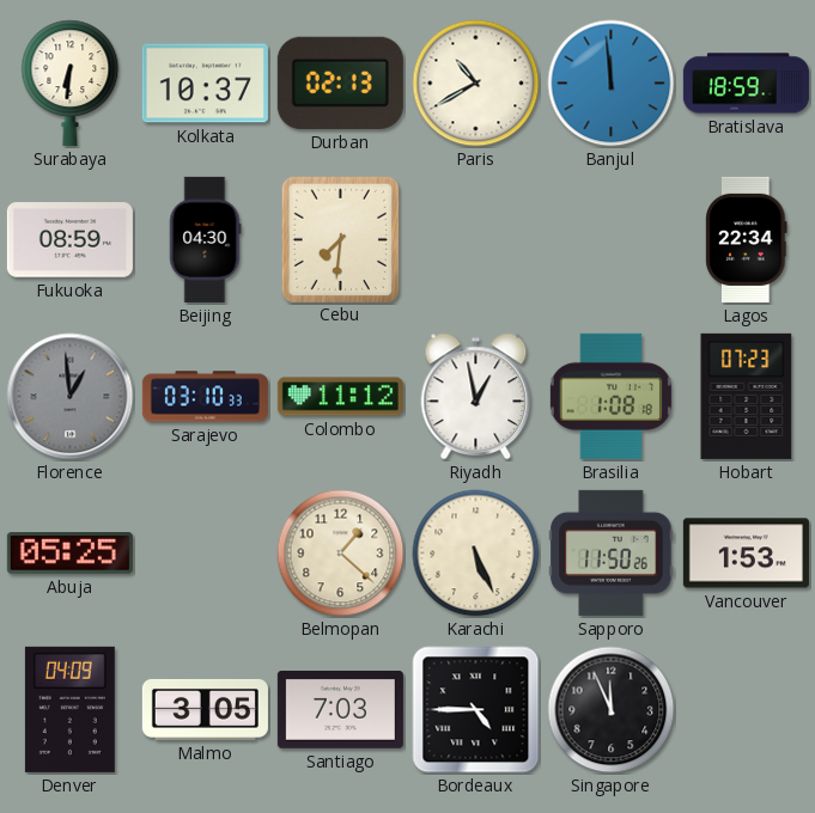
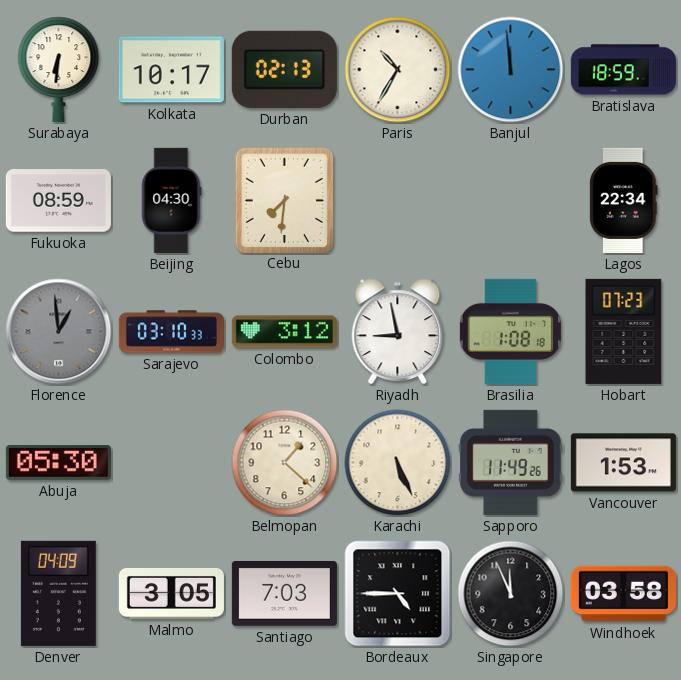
Kolkata: 10:37 -> 10:17
Paris: 10:40 -> 10:35
Colombo: 11:12 -> 3:12
Riyadh: 12:58 -> 8:58
Abuja: 05:25 -> 05:30
Sapporo: 11:50 -> 11:49
Windhoek: none -> 03:58
